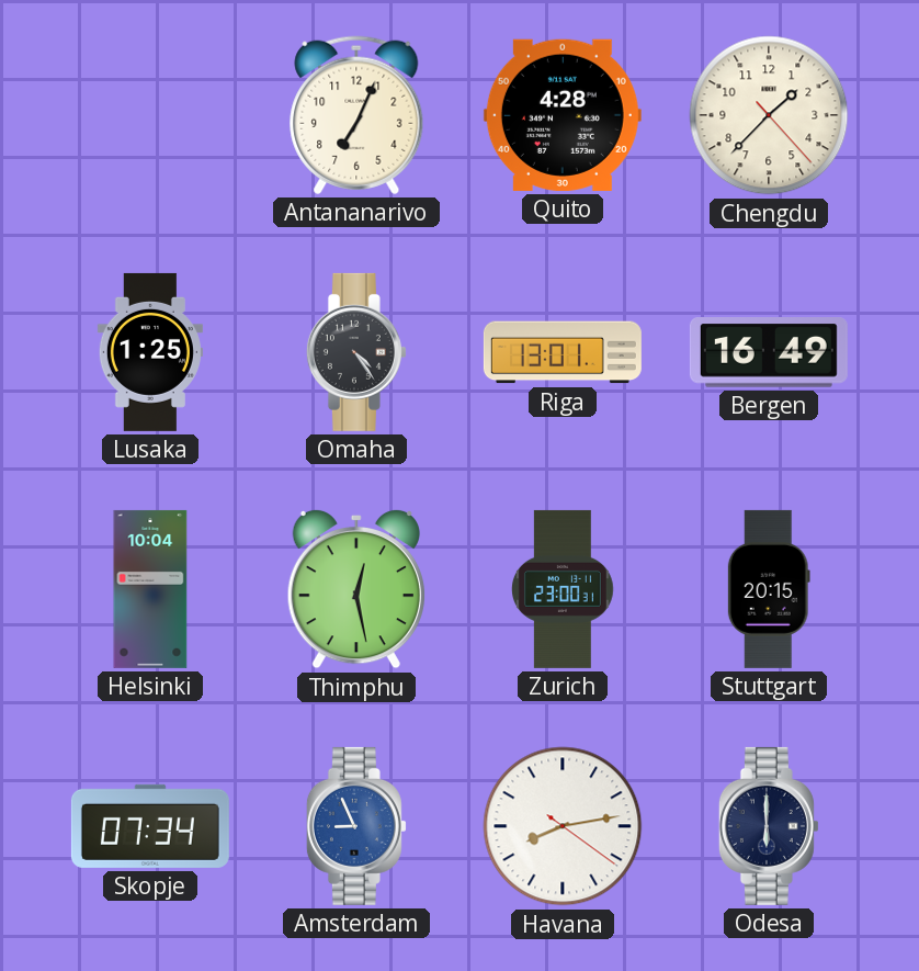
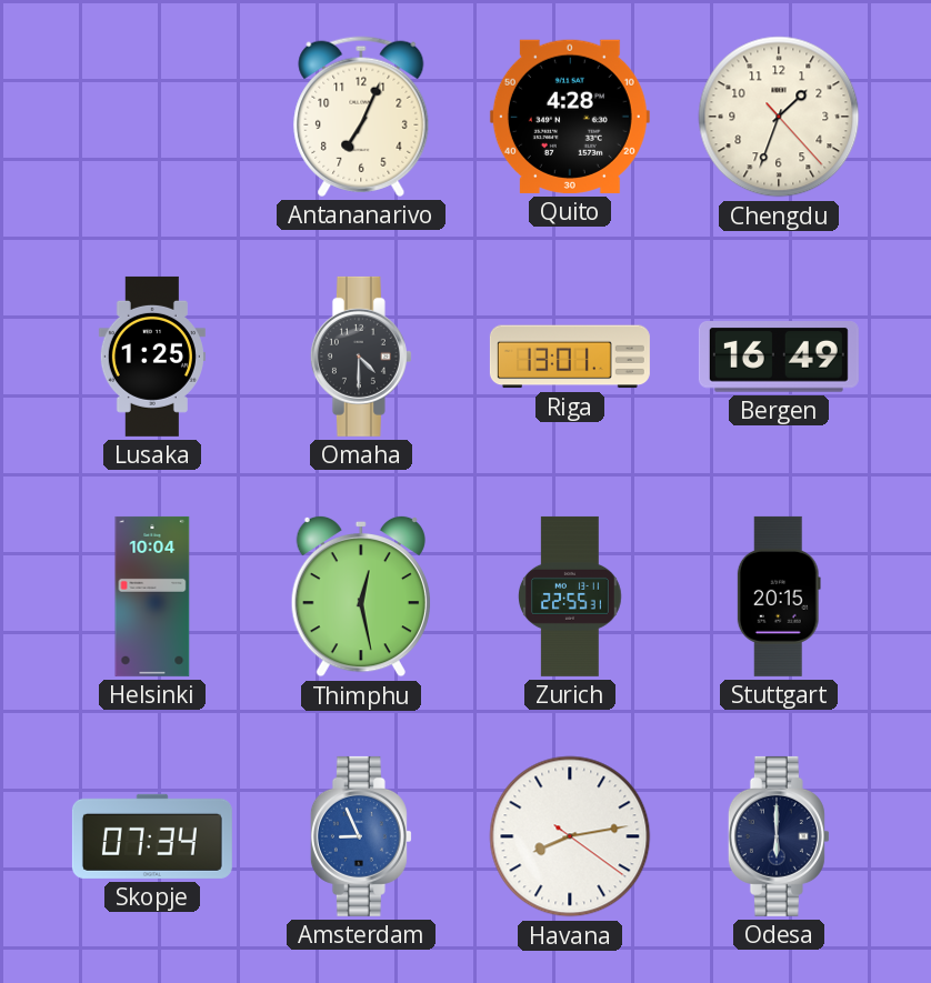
Chengdu: 1:37 -> 1:33
Omaha: 4:24 -> 4:30
Zurich: 23:00 -> 22:55
